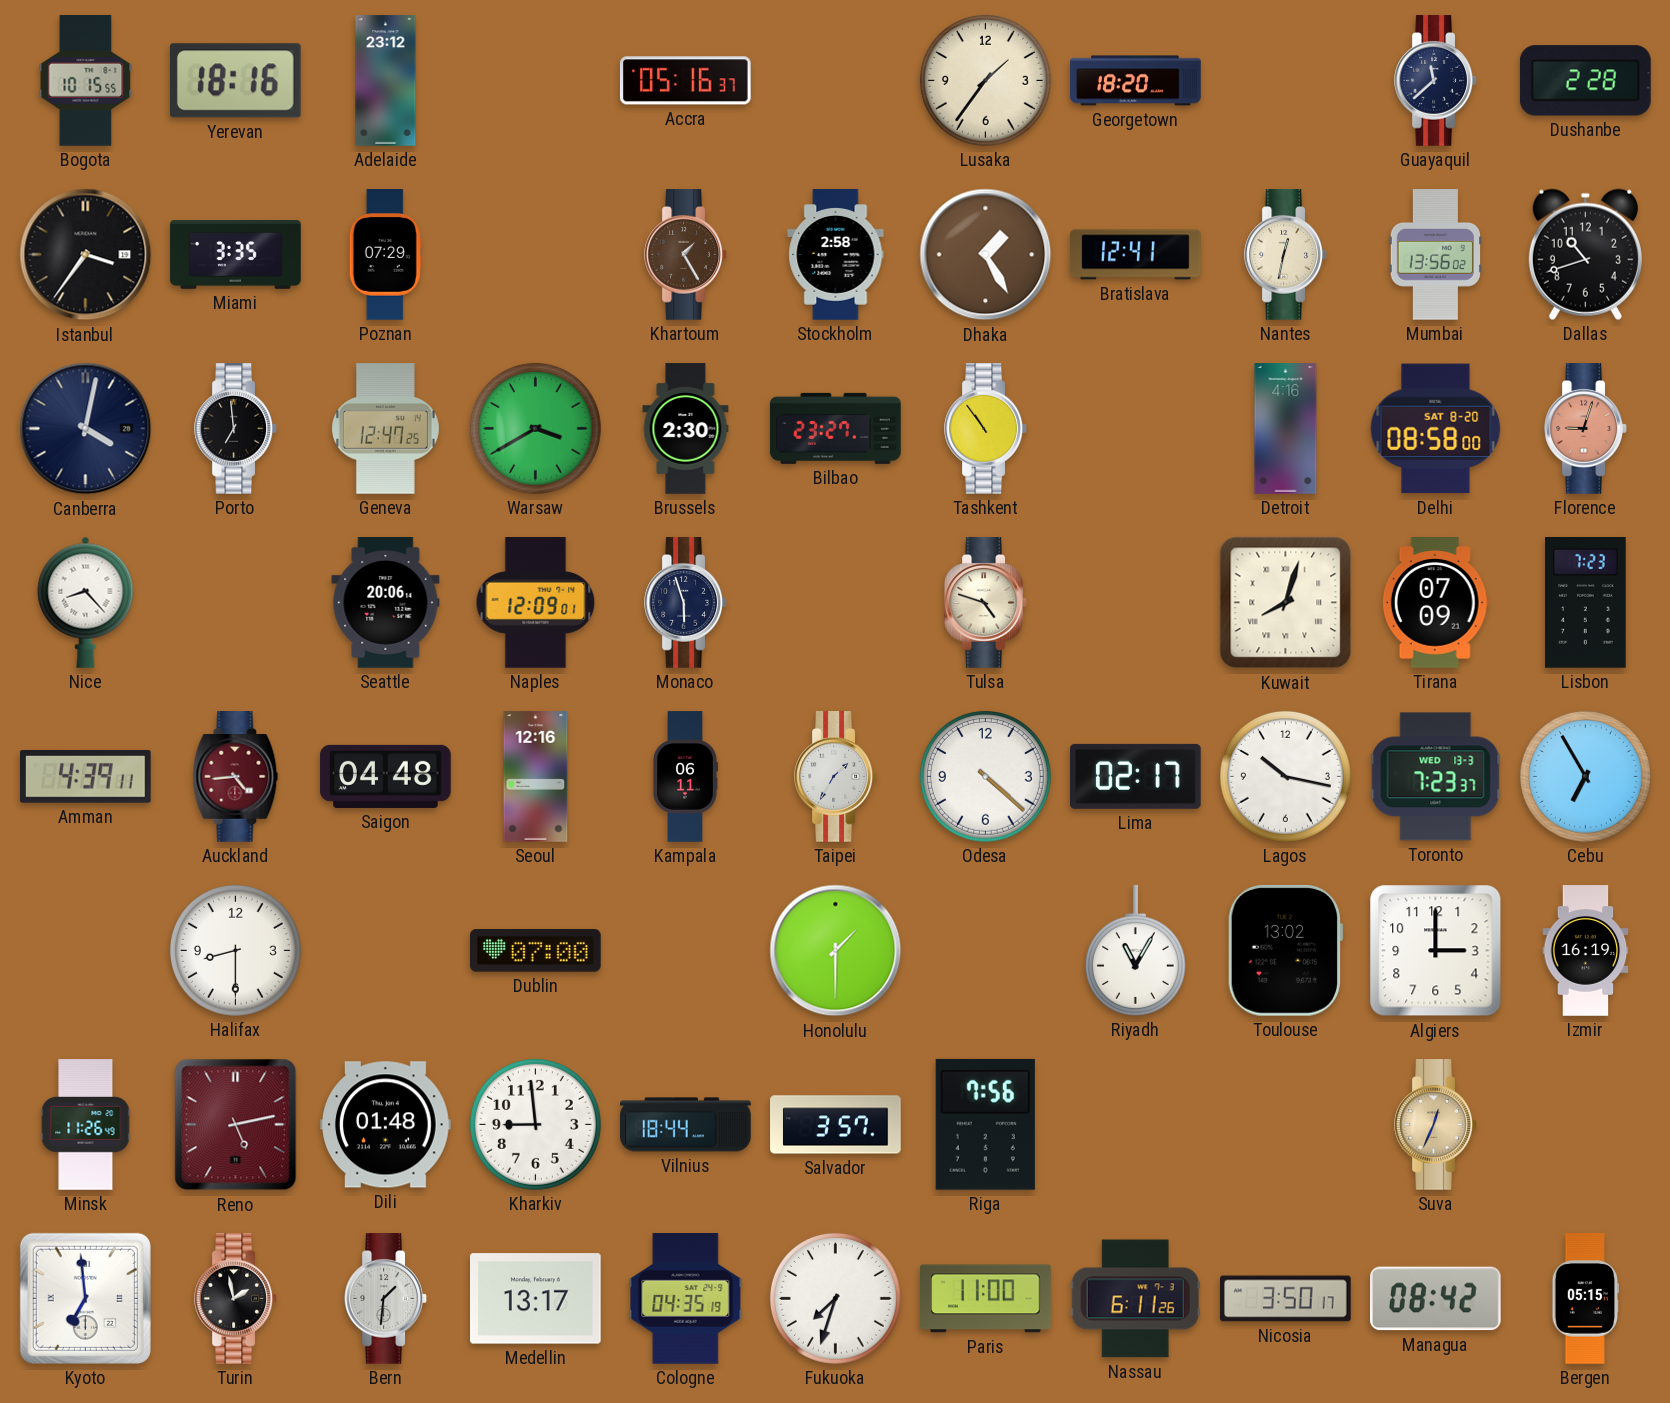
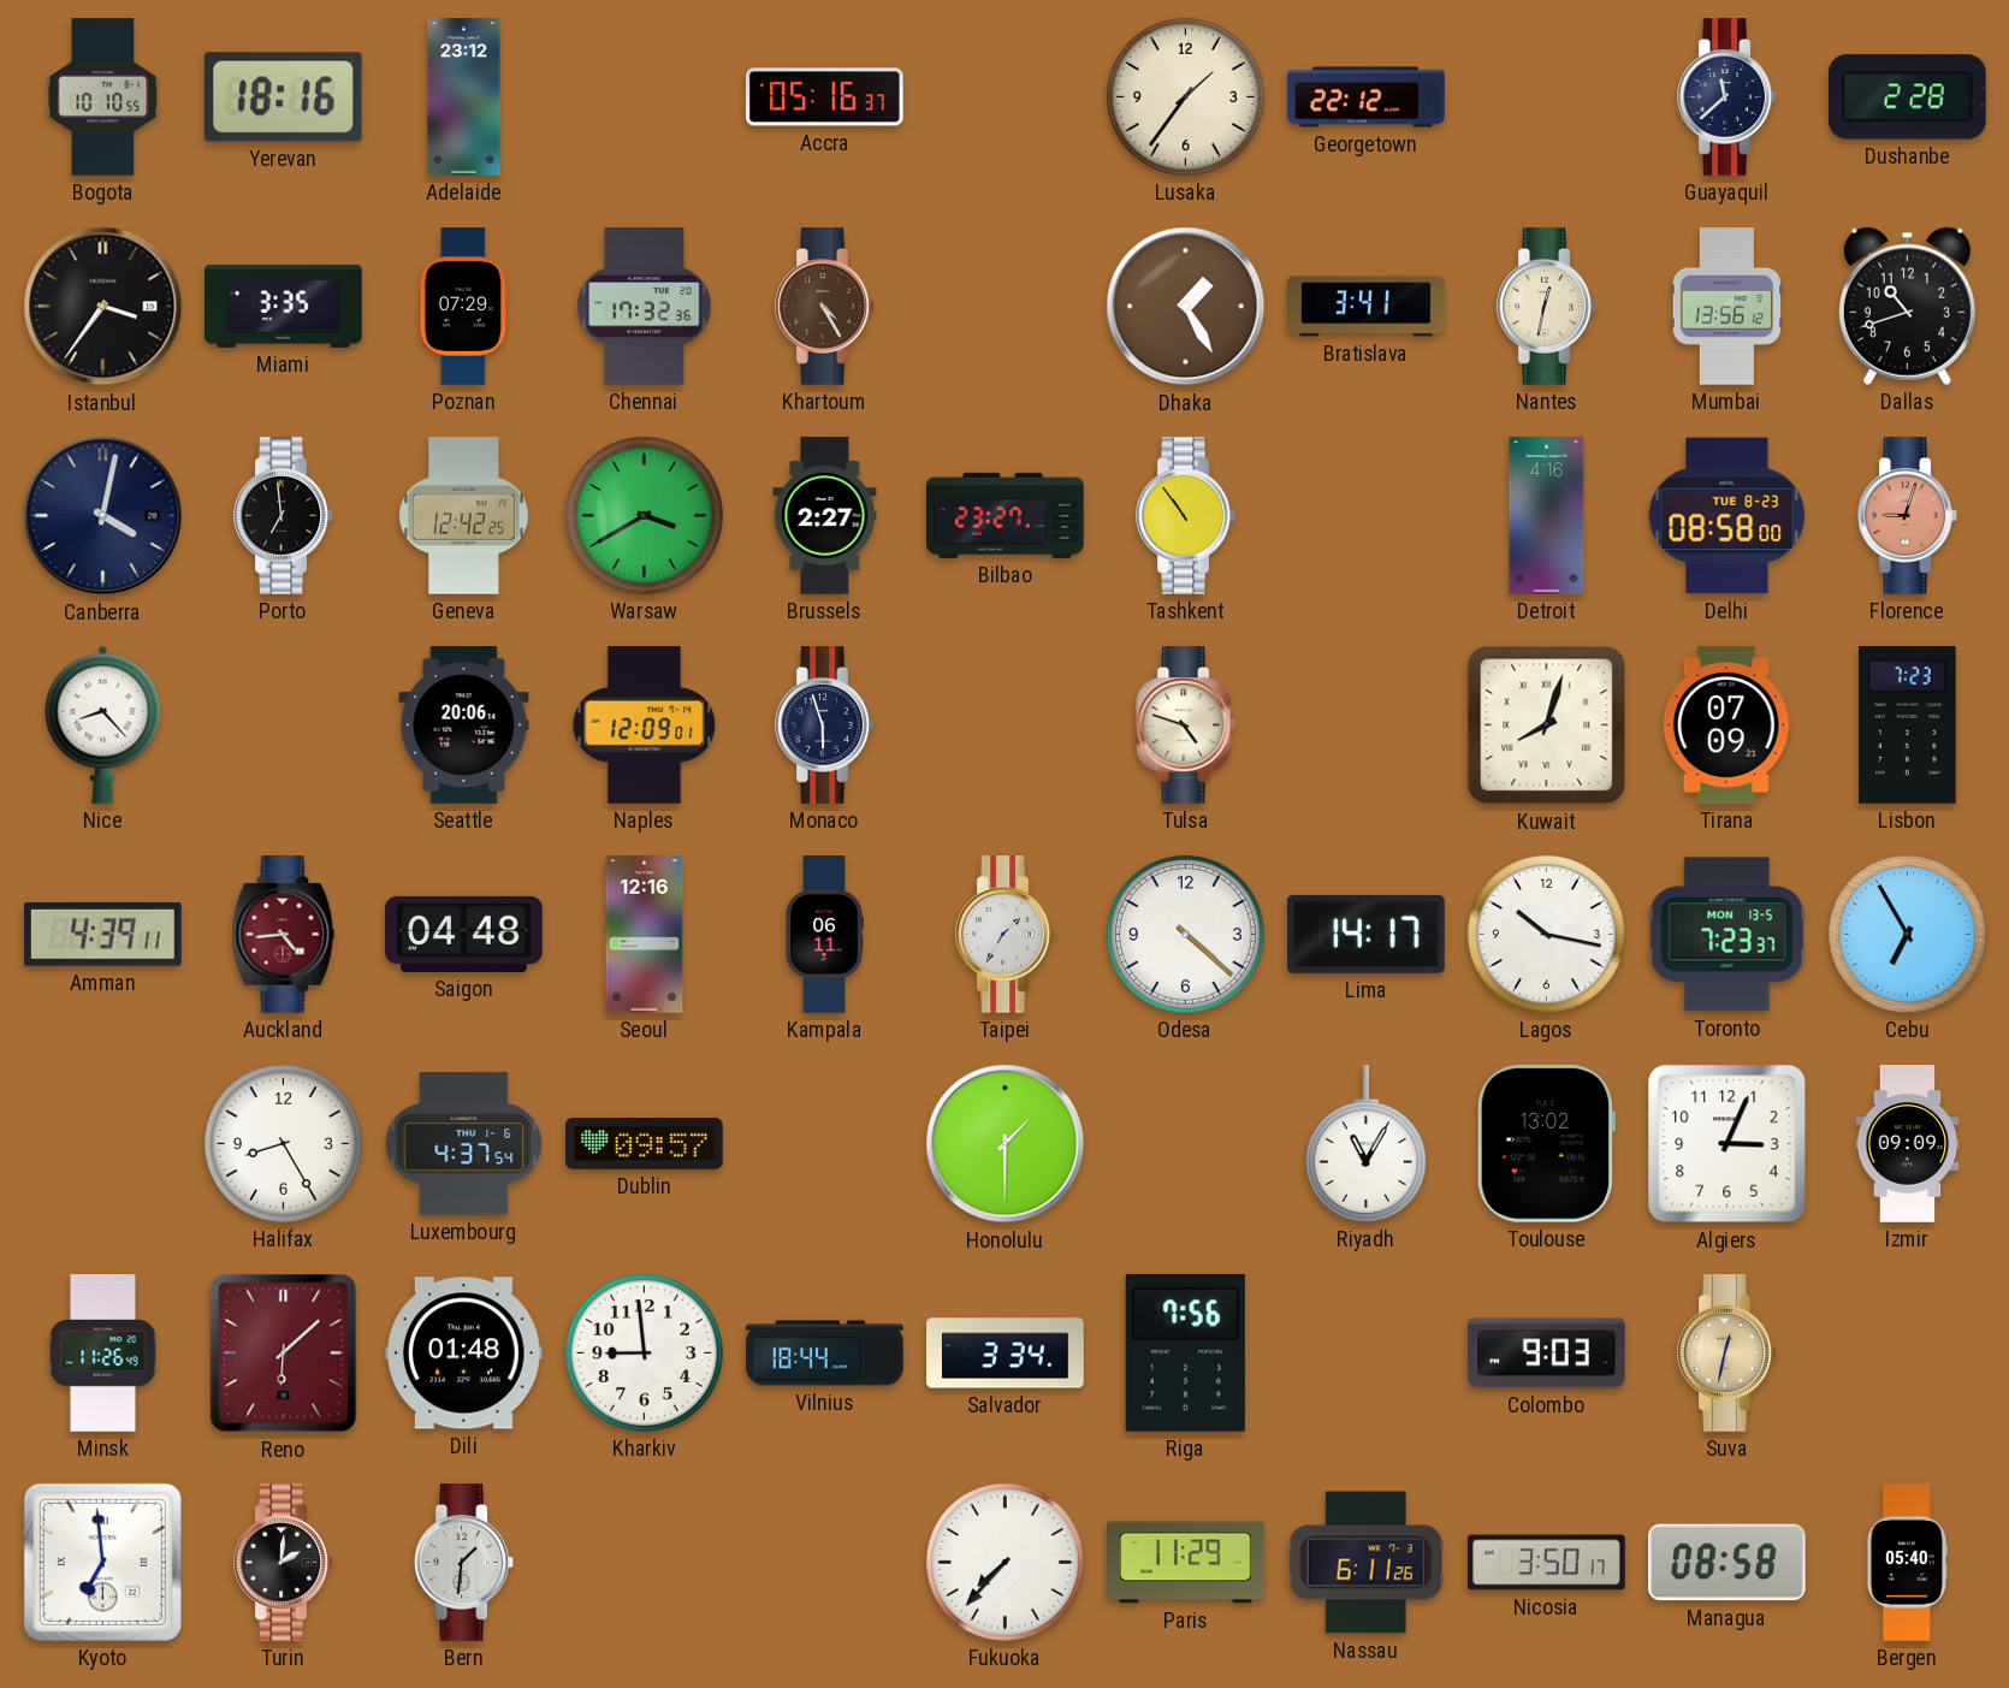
Bogota: 10:15 -> 10:10
Georgetown: 18:20 -> 22:12
Chennai: none -> 17:32
Khartoum: 1:25 -> 4:25
Stockholm: 2:58 -> none
Bratislava: 12:41 -> 3:41
Mumbai: 13:56:02 -> 13:56:12
Geneva: 12:47 -> 12:42
Brussels: 2:30 -> 2:27
Delhi date: SAT 8-20 -> TUE 8-23
Lima: 02:17 -> 14:17
Toronto date: WED 13-3 -> MON 13-5
Halifax: 8:30 -> 8:25
Luxembourg: none -> 4:37
Dublin: 07:00 -> 09:57
Algiers: 3:00 -> 3:04
Izmir: 16:19 -> 09:09
Reno: 5:13 -> 6:08
Salvador: 3:57 -> 3:34
Colombo: none -> 9:03
Suva: 12:34 -> 12:32
Turin: 1:58 -> 2:01
Medellin: 13:17 -> none
Cologne: 04:35 -> none
Fukuoka: 7:33 -> 7:37
Paris: 11:00 -> 11:29
Managua: 08:42 -> 08:58
Bergen: 05:15 -> 05:40
